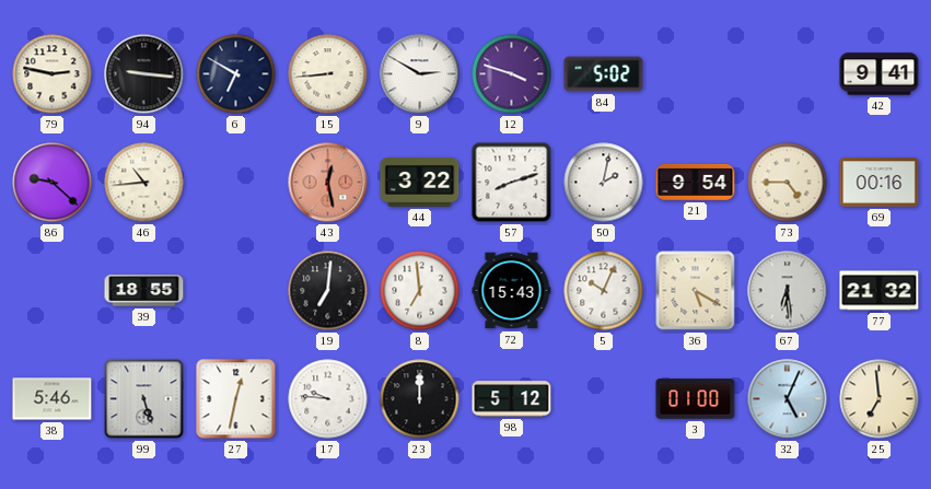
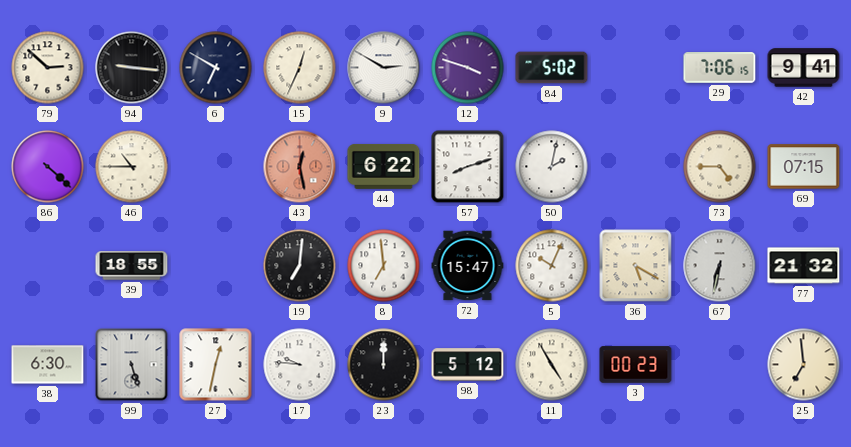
79: 2:47 -> 2:52
15: 8:44 -> 12:34
29: none -> 7:06
86: 9:22 -> 4:22
46: 10:44 -> 10:45
44: 3:22 -> 6:22
21: 9:54 -> none
69: 00:16 -> 07:15
72: 15:43 -> 15:47
67: 6:29 -> 6:32
38: 5:46 -> 6:30
11: none -> 4:55
3: 01:00 -> 00:23
32: 5:04 -> none
